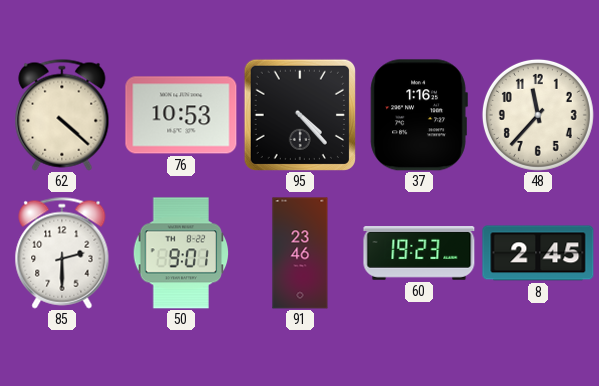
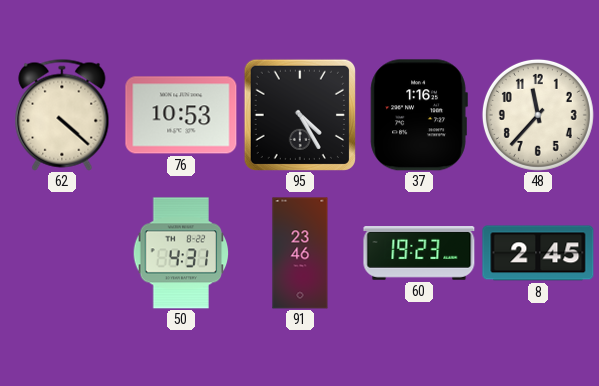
95: 4:23 -> 4:25
85: 2:30 -> none
50: 9:01 -> 4:31
